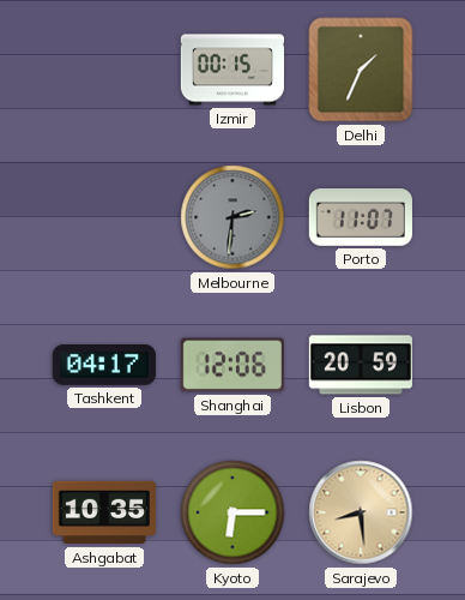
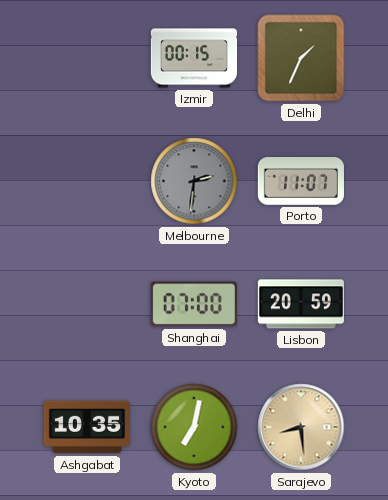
Tashkent: 04:17 -> none
Shanghai: 12:06 -> 07:00
Kyoto: 6:15 -> 7:02
